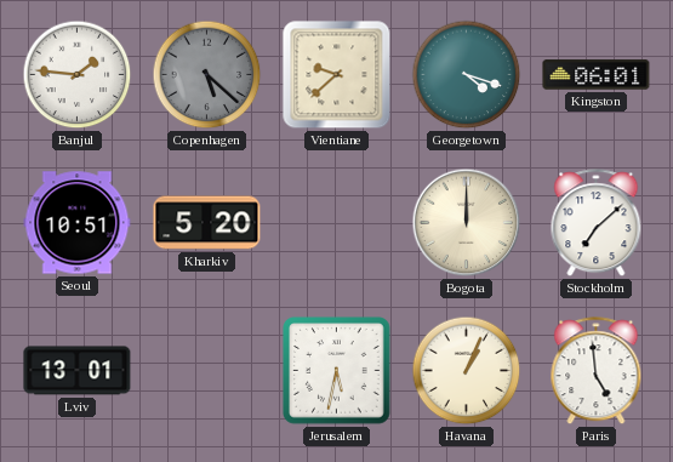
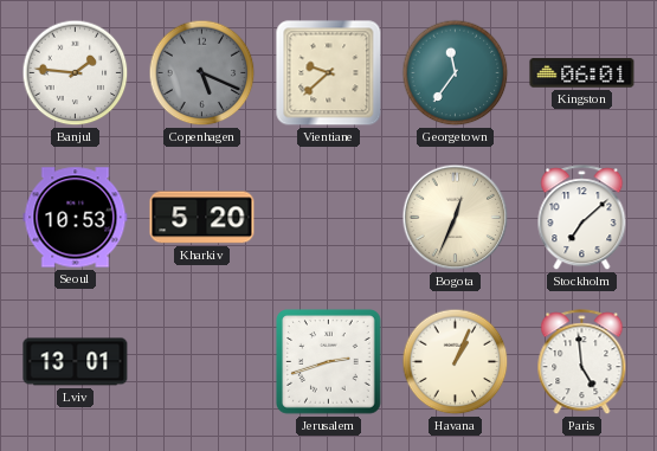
Copenhagen: 5:22 -> 5:19
Georgetown: 4:18 -> 11:36
Seoul: 10:51 -> 10:53
Bogota: 12:00 -> 12:34
Jerusalem: 5:32 -> 2:42
